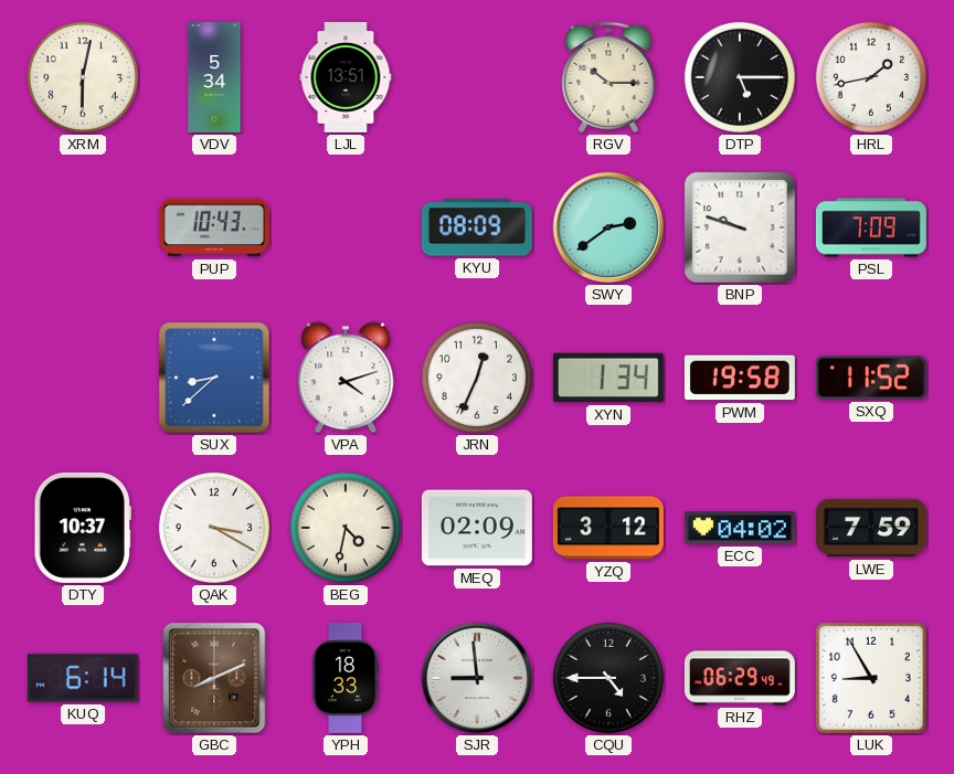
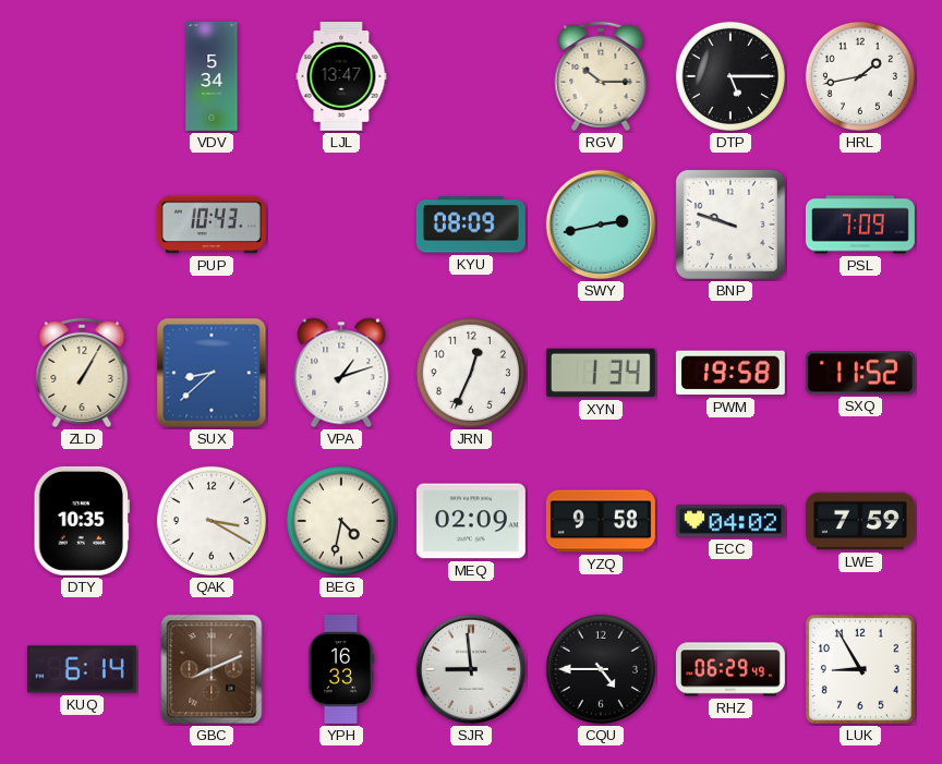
XRM: 6:02 -> none
LJL: 13:51 -> 13:47
SWY: 2:39 -> 2:43
ZLD: none -> 1:05
VPA: 4:12 -> 1:12
DTY: 10:37 -> 10:35
YZQ: 3:12 -> 9:58
YPH: 18:33 -> 16:33
